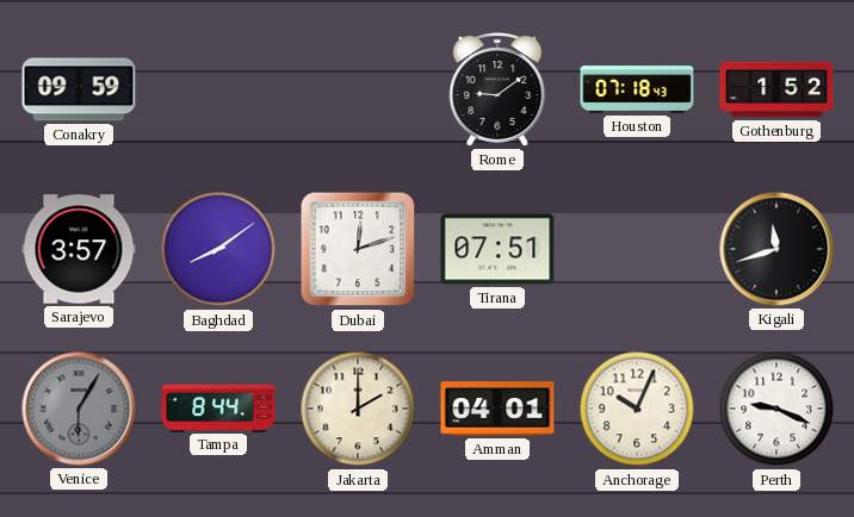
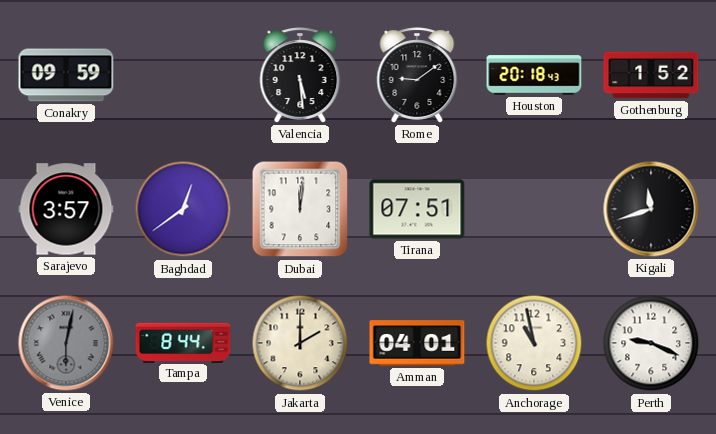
Valencia: none -> 5:29
Houston: 07:18 -> 20:18
Baghdad: 8:09 -> 12:39
Dubai: 12:12 -> 12:01
Venice: 6:05 -> 6:02
Anchorage: 10:04 -> 10:58
